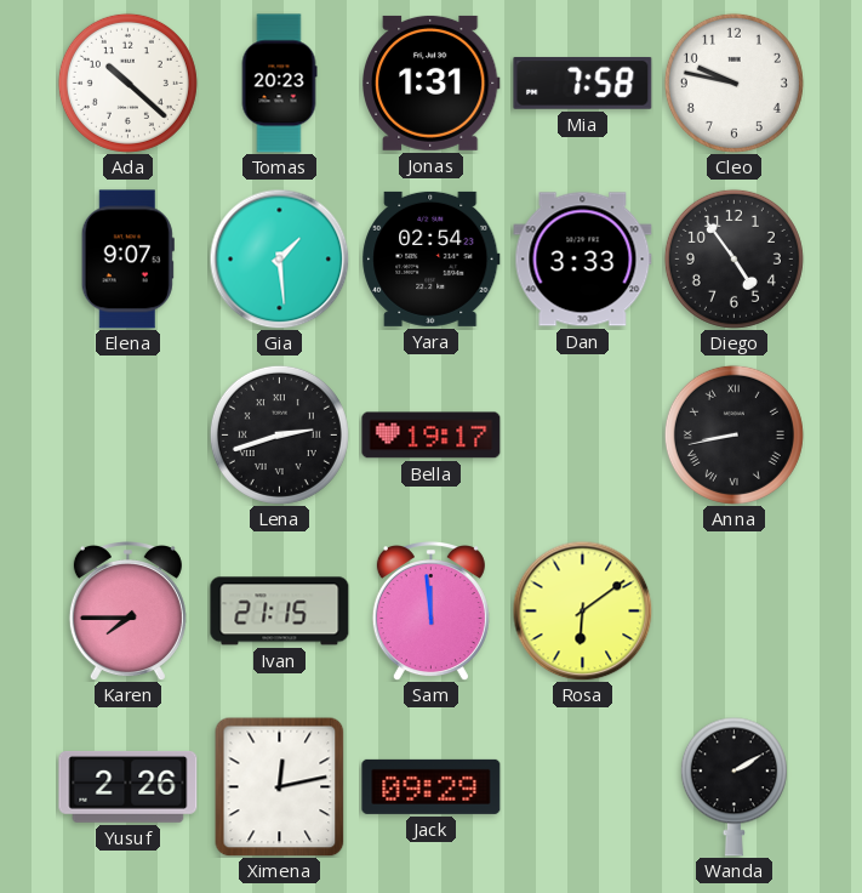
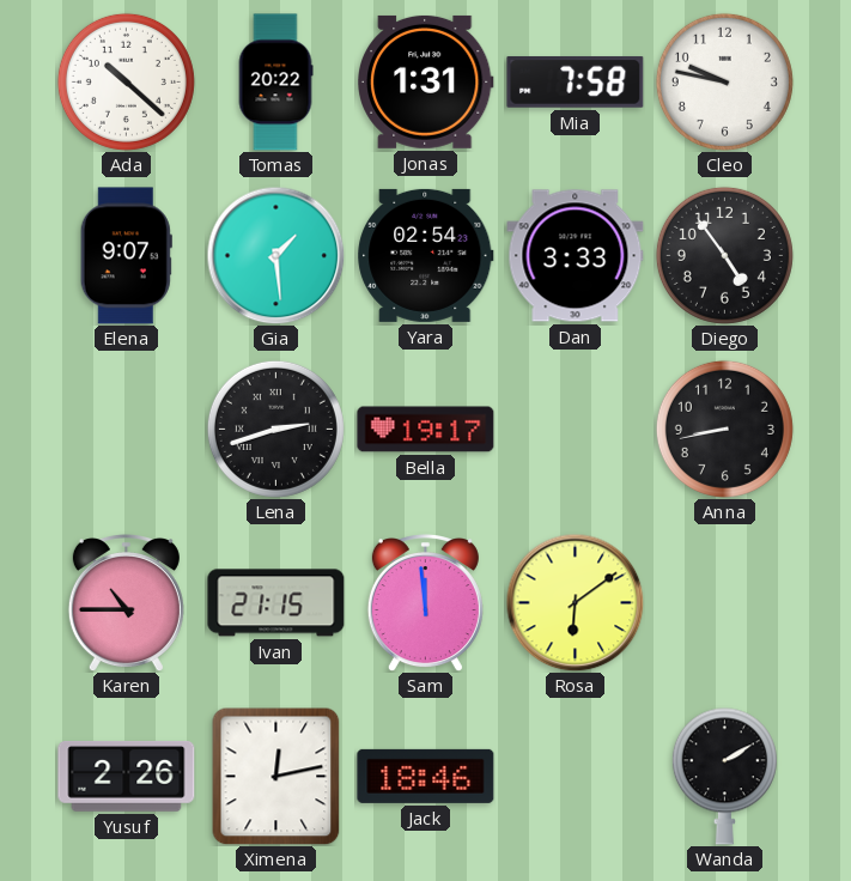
Tomas: 20:23 -> 20:22
Anna numerals: Roman -> Arabic
Karen: 7:45 -> 10:45
Jack: 09:29 -> 18:46
